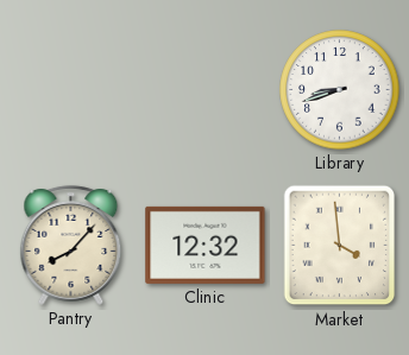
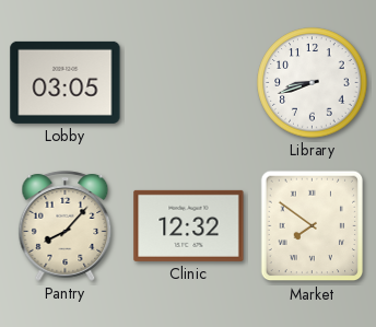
Lobby: none -> 03:05
Market: 3:59 -> 7:51
